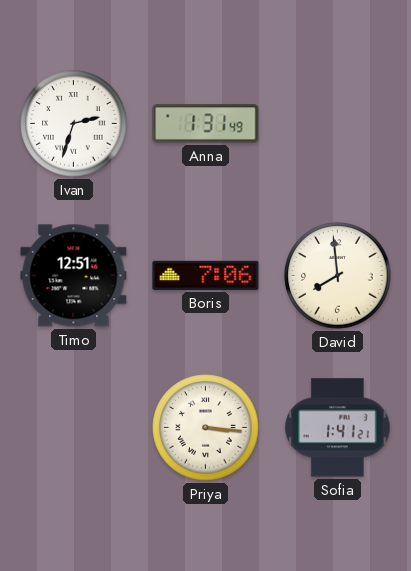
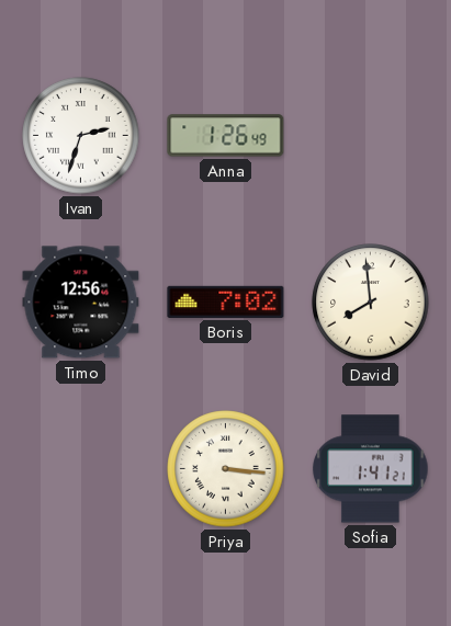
Anna: 1:31 -> 1:26
Timo: 12:51 -> 12:56
Boris: 7:06 -> 7:02
